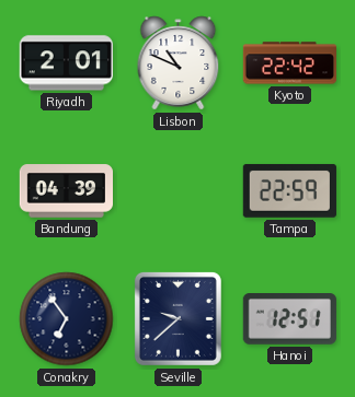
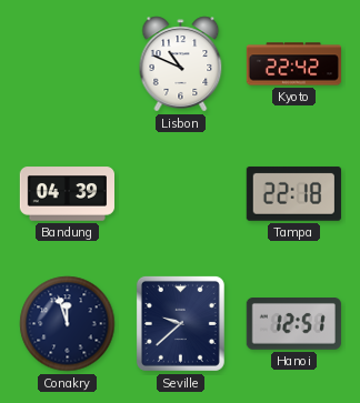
Riyadh: 2:01 -> none
Tampa: 22:59 -> 22:18
Conakry: 6:54 -> 11:57
